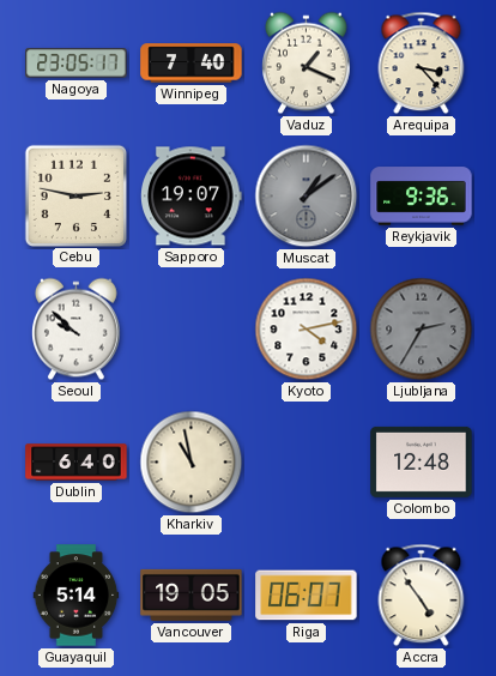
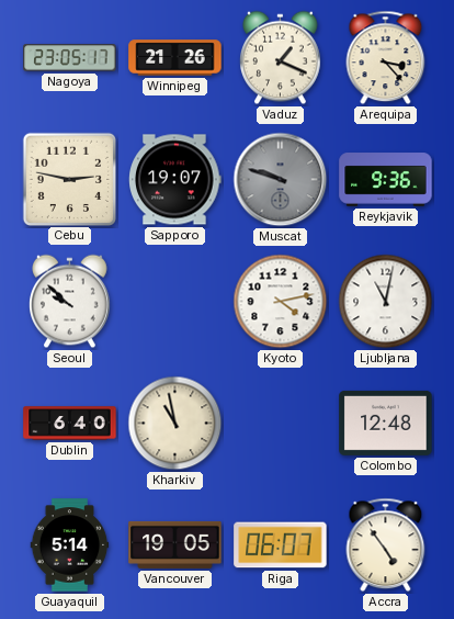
Winnipeg: 7:40 -> 21:26
Muscat: 1:09 -> 9:48
Ljubljana: 2:35 -> 11:02
Ljubljana dial: grey -> white
